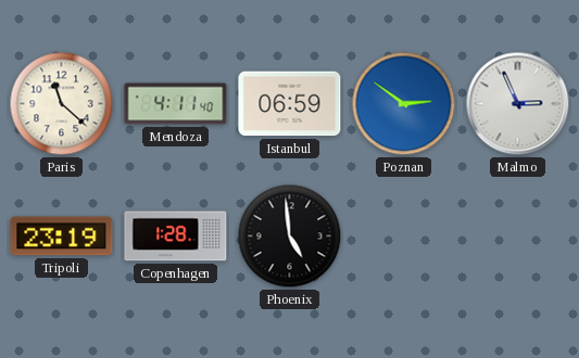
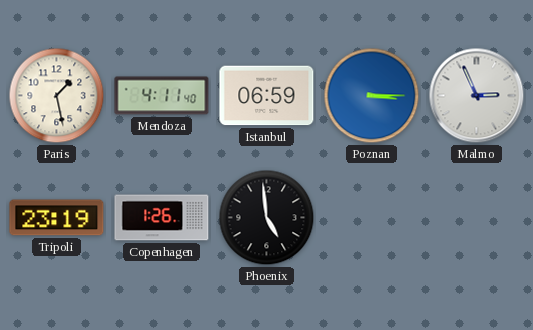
Paris: 11:22 -> 1:28
Poznan: 2:51 -> 3:15
Copenhagen: 1:28 -> 1:26
